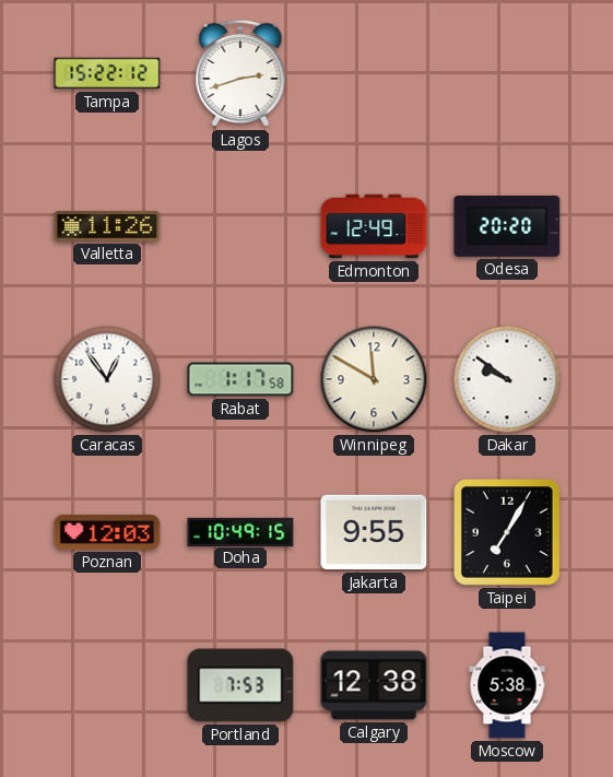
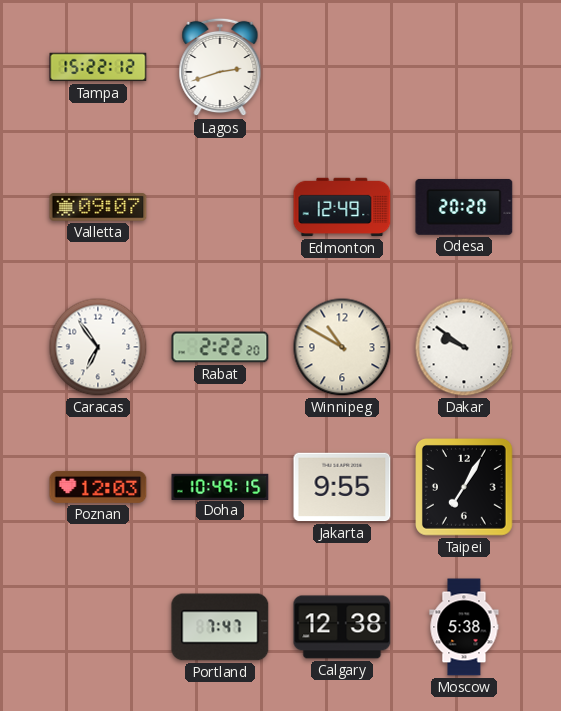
Valletta: 11:26 -> 09:07
Caracas: 12:54 -> 6:54
Rabat: 1:17 -> 2:22
Winnipeg: 11:50 -> 10:50
Portland: 7:53 -> 7:47
